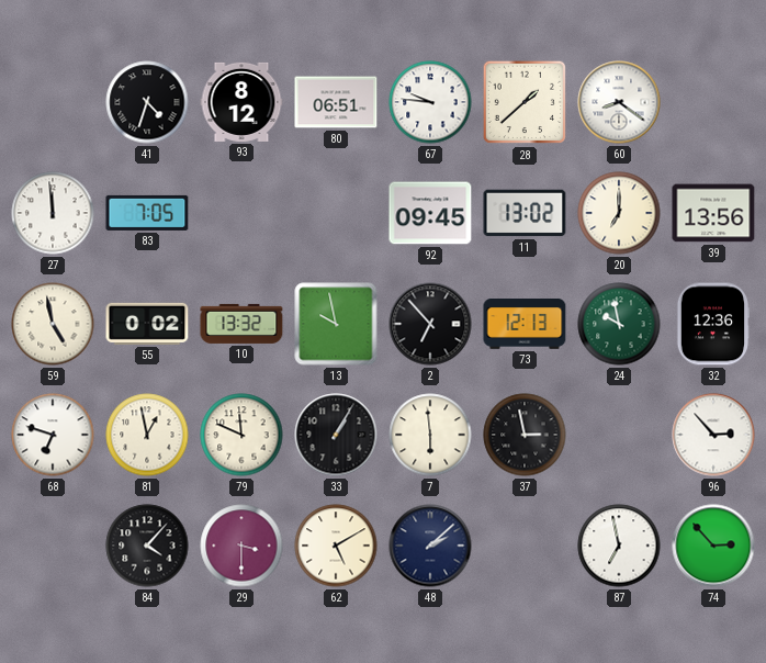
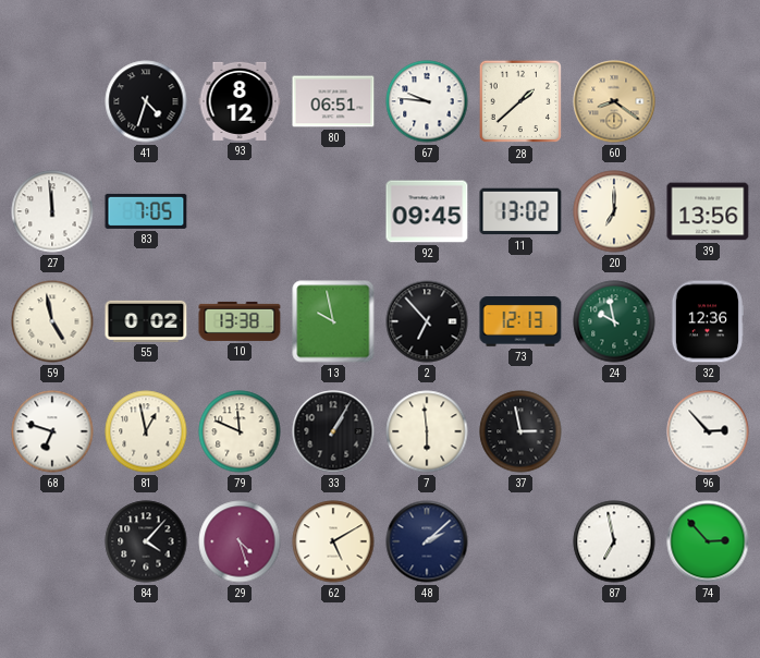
60 dial: white -> champagne
10: 13:32 -> 13:38
29: 3:30 -> 4:27
